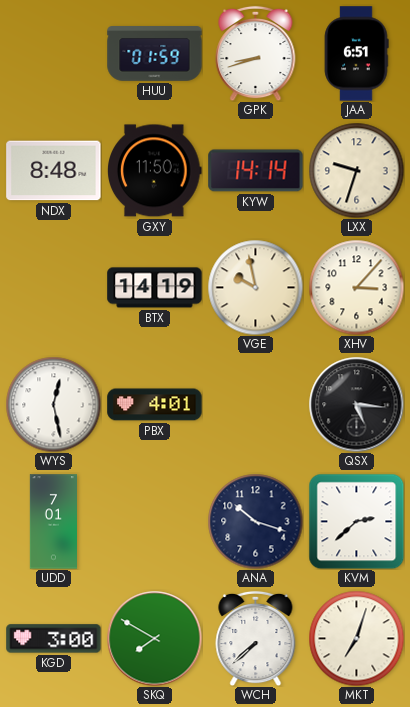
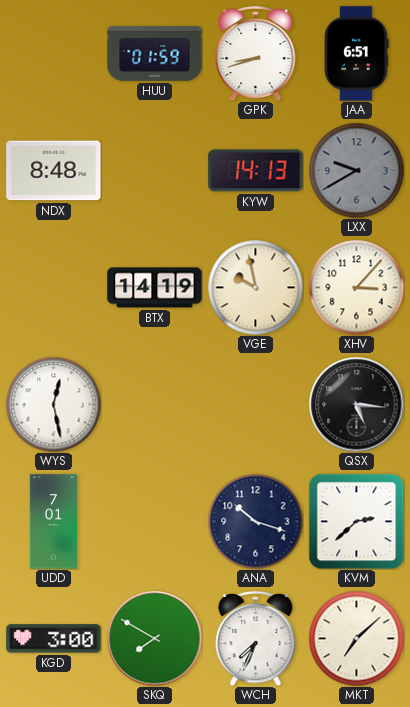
GXY: 11:50 -> none
KYW: 14:14 -> 14:13
LXX: 9:33 -> 9:40
LXX dial: cream -> grey
PBX: 4:01 -> none
WCH: 7:38 -> 7:34
MKT: 7:03 -> 7:08
